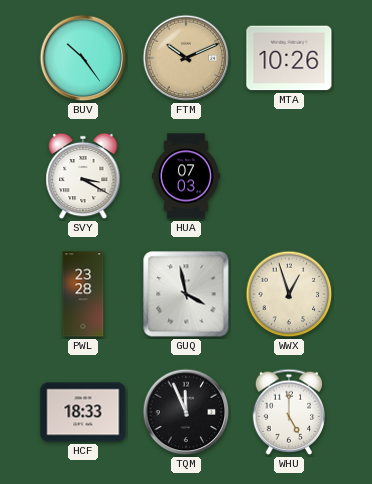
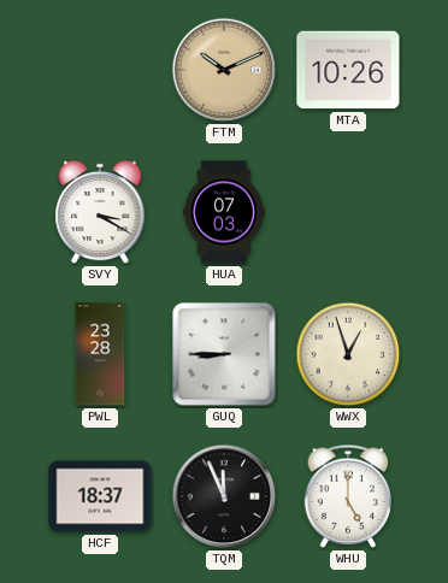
BUV: 10:24 -> none
GUQ: 3:58 -> 8:45
HCF: 18:33 -> 18:37
